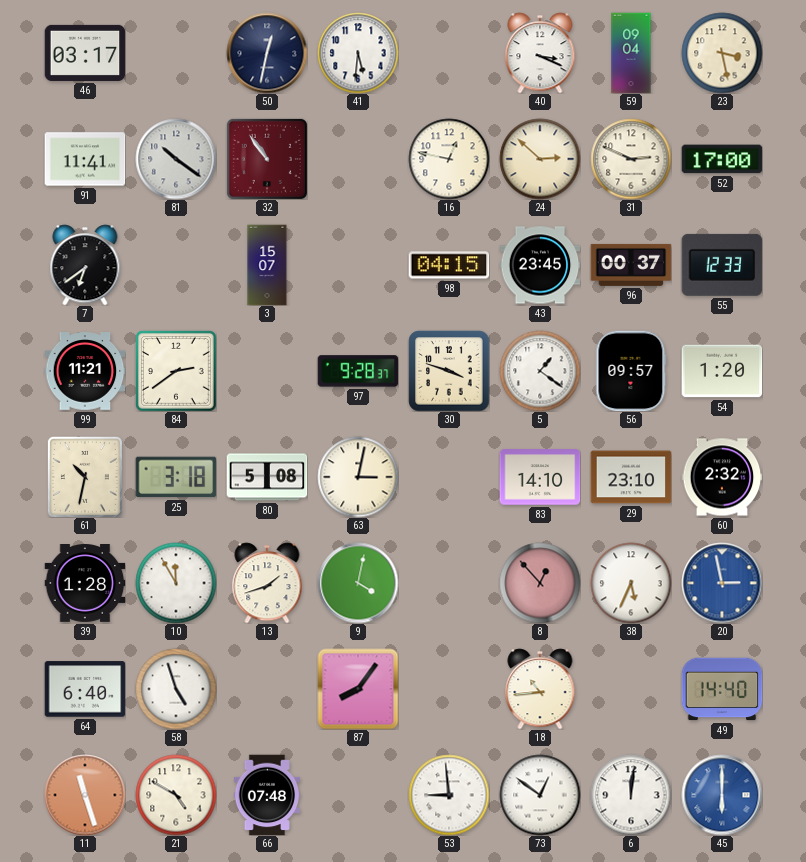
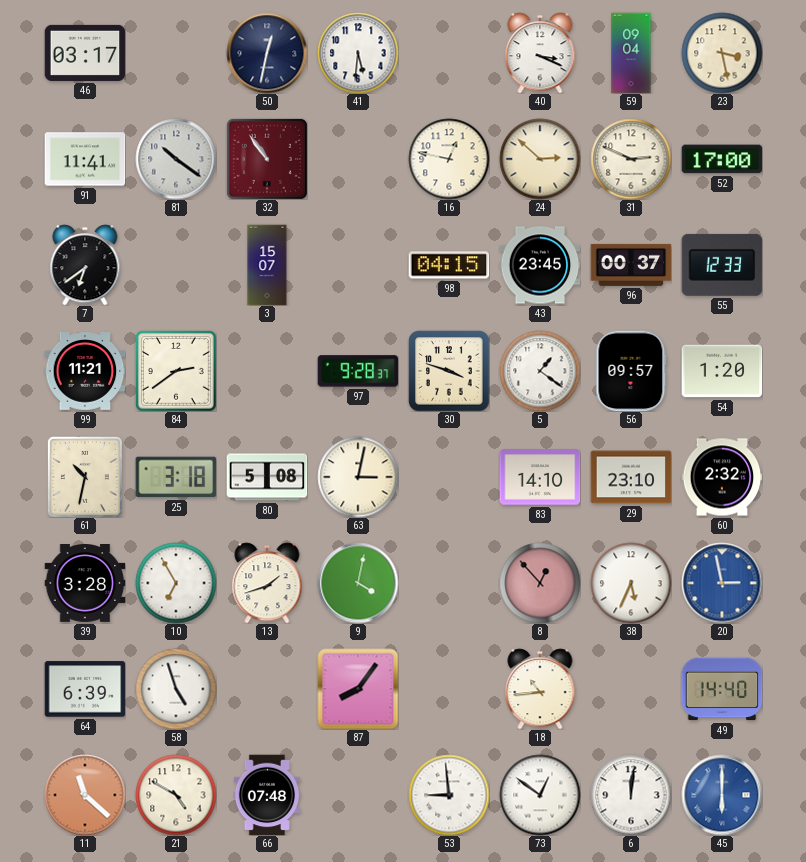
39: 1:28 -> 3:28
10: 11:55 -> 6:55
64: 6:40 -> 6:39
11: 11:27 -> 11:22
